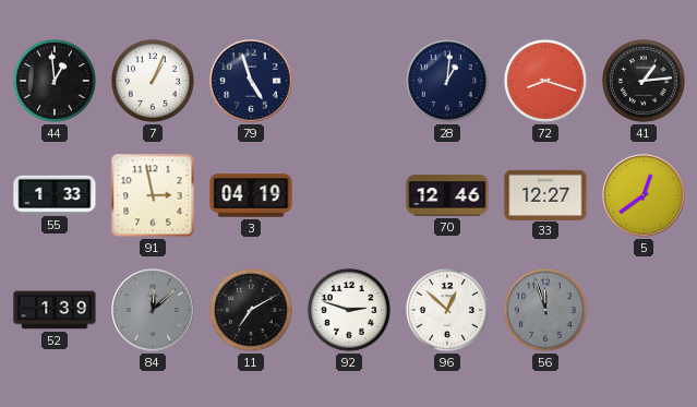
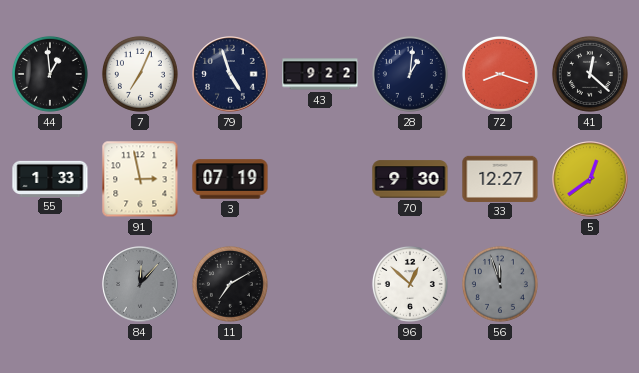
7: 1:04 -> 7:04
43: none -> 9:22
41: 1:14 -> 12:22
3: 04:19 -> 07:19
70: 12:46 -> 9:30
52: 1:39 -> none
84: 12:08 -> 12:07
92: 2:48 -> none
